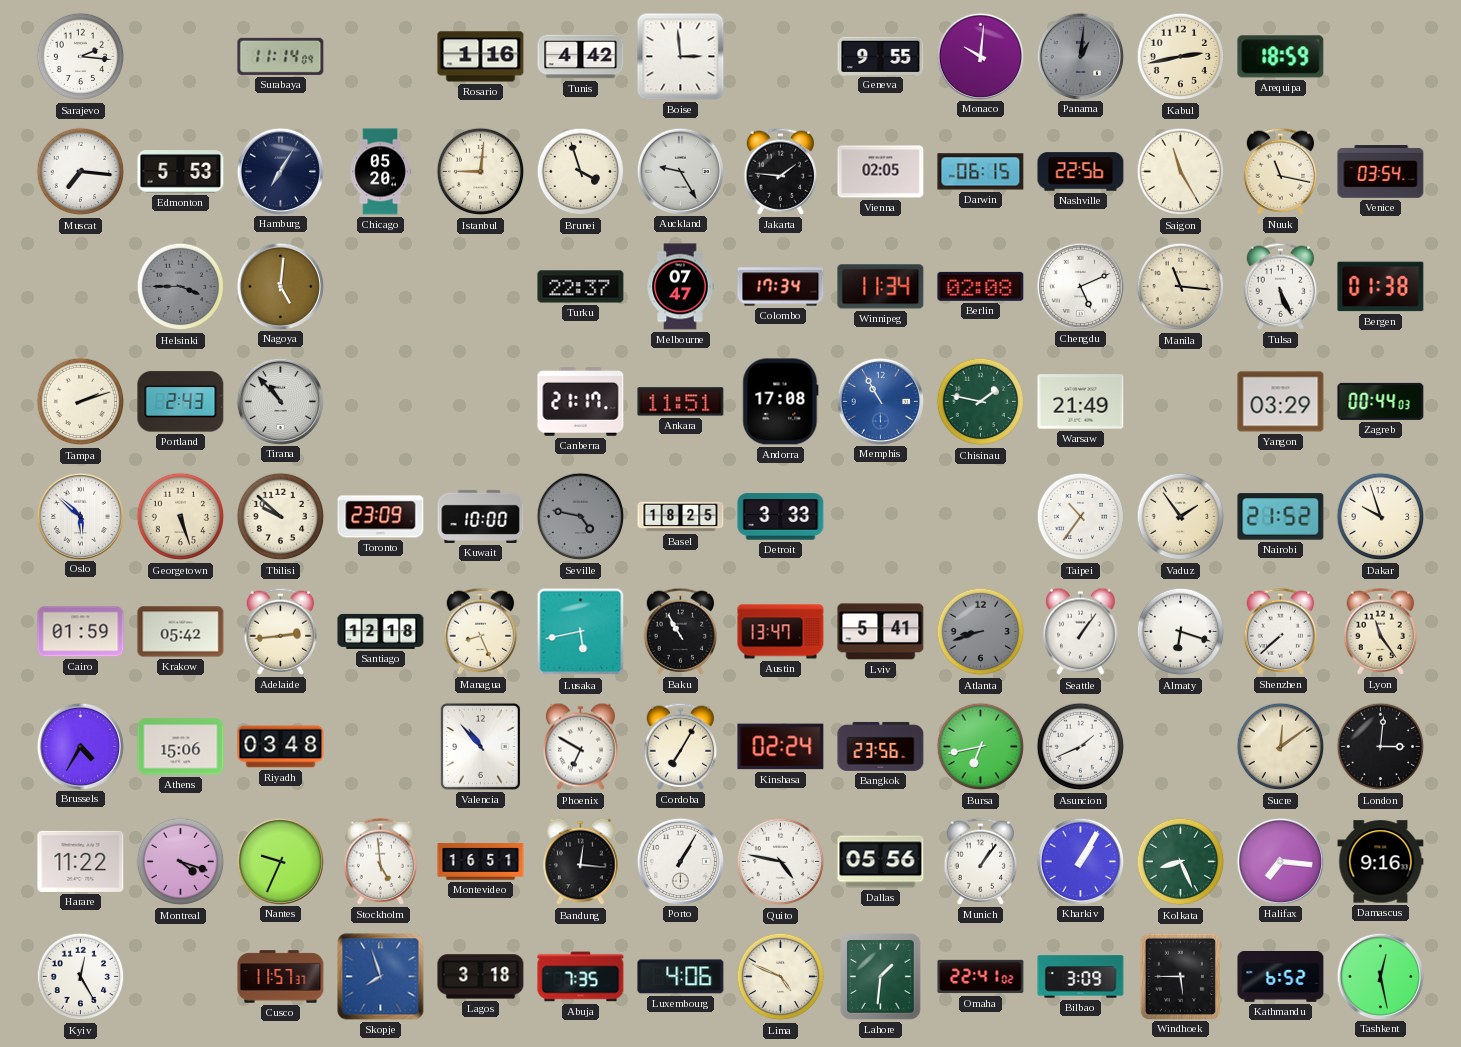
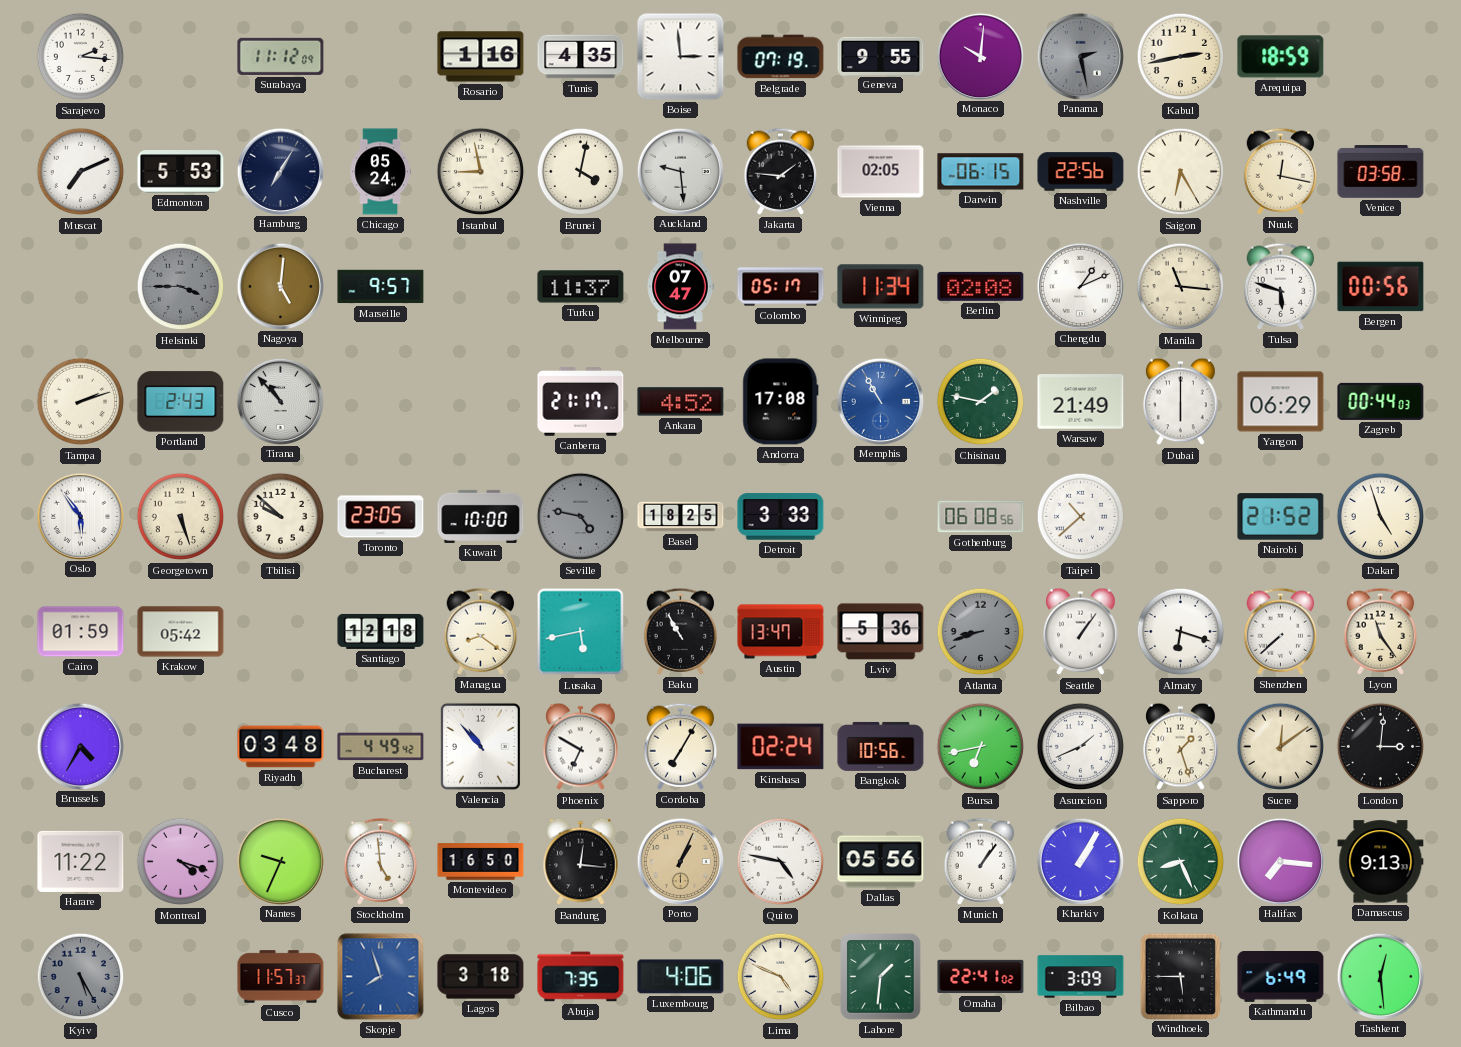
Surabaya: 11:14 -> 11:12
Tunis: 4:42 -> 4:35
Belgrade: none -> 07:19
Panama: 1:01 -> 2:28
Muscat: 7:16 -> 7:11
Chicago: 05:20 -> 05:24
Istanbul: 9:01 -> 8:58
Brunei: 3:57 -> 4:02
Auckland: 9:25 -> 9:29
Saigon: 11:25 -> 6:25
Nuuk: 11:17 -> 12:17
Venice: 03:54 -> 03:58
Marseille: none -> 9:57
Turku: 22:37 -> 11:37
Colombo: 17:34 -> 05:17
Chengdu: 5:11 -> 1:11
Tulsa: 5:26 -> 5:48
Bergen: 01:38 -> 00:56
Ankara: 11:51 -> 4:52
Dubai: none -> 6:00
Yangon: 03:29 -> 06:29
Oslo: 5:52 -> 5:54
Toronto: 23:09 -> 23:05
Gothenburg: none -> 06:08
Taipei: 10:36 -> 10:38
Vaduz: 1:54 -> none
Dakar: 9:57 -> 4:57
Adelaide: 2:44 -> none
Managua: 8:26 -> 8:21
Lviv: 5:41 -> 5:36
Athens: 15:06 -> none
Bucharest: none -> 4:49
Bangkok: 23:56 -> 10:56
Sapporo: none -> 1:27
Montevideo: 16:51 -> 16:50
Porto: 1:05 -> 1:04
Porto dial: white -> champagne
Damascus: 9:16 -> 9:13
Kyiv: 12:25 -> 5:25
Kyiv dial: white -> grey
Kathmandu: 6:52 -> 6:49
Tashkent: 12:28 -> 12:29
